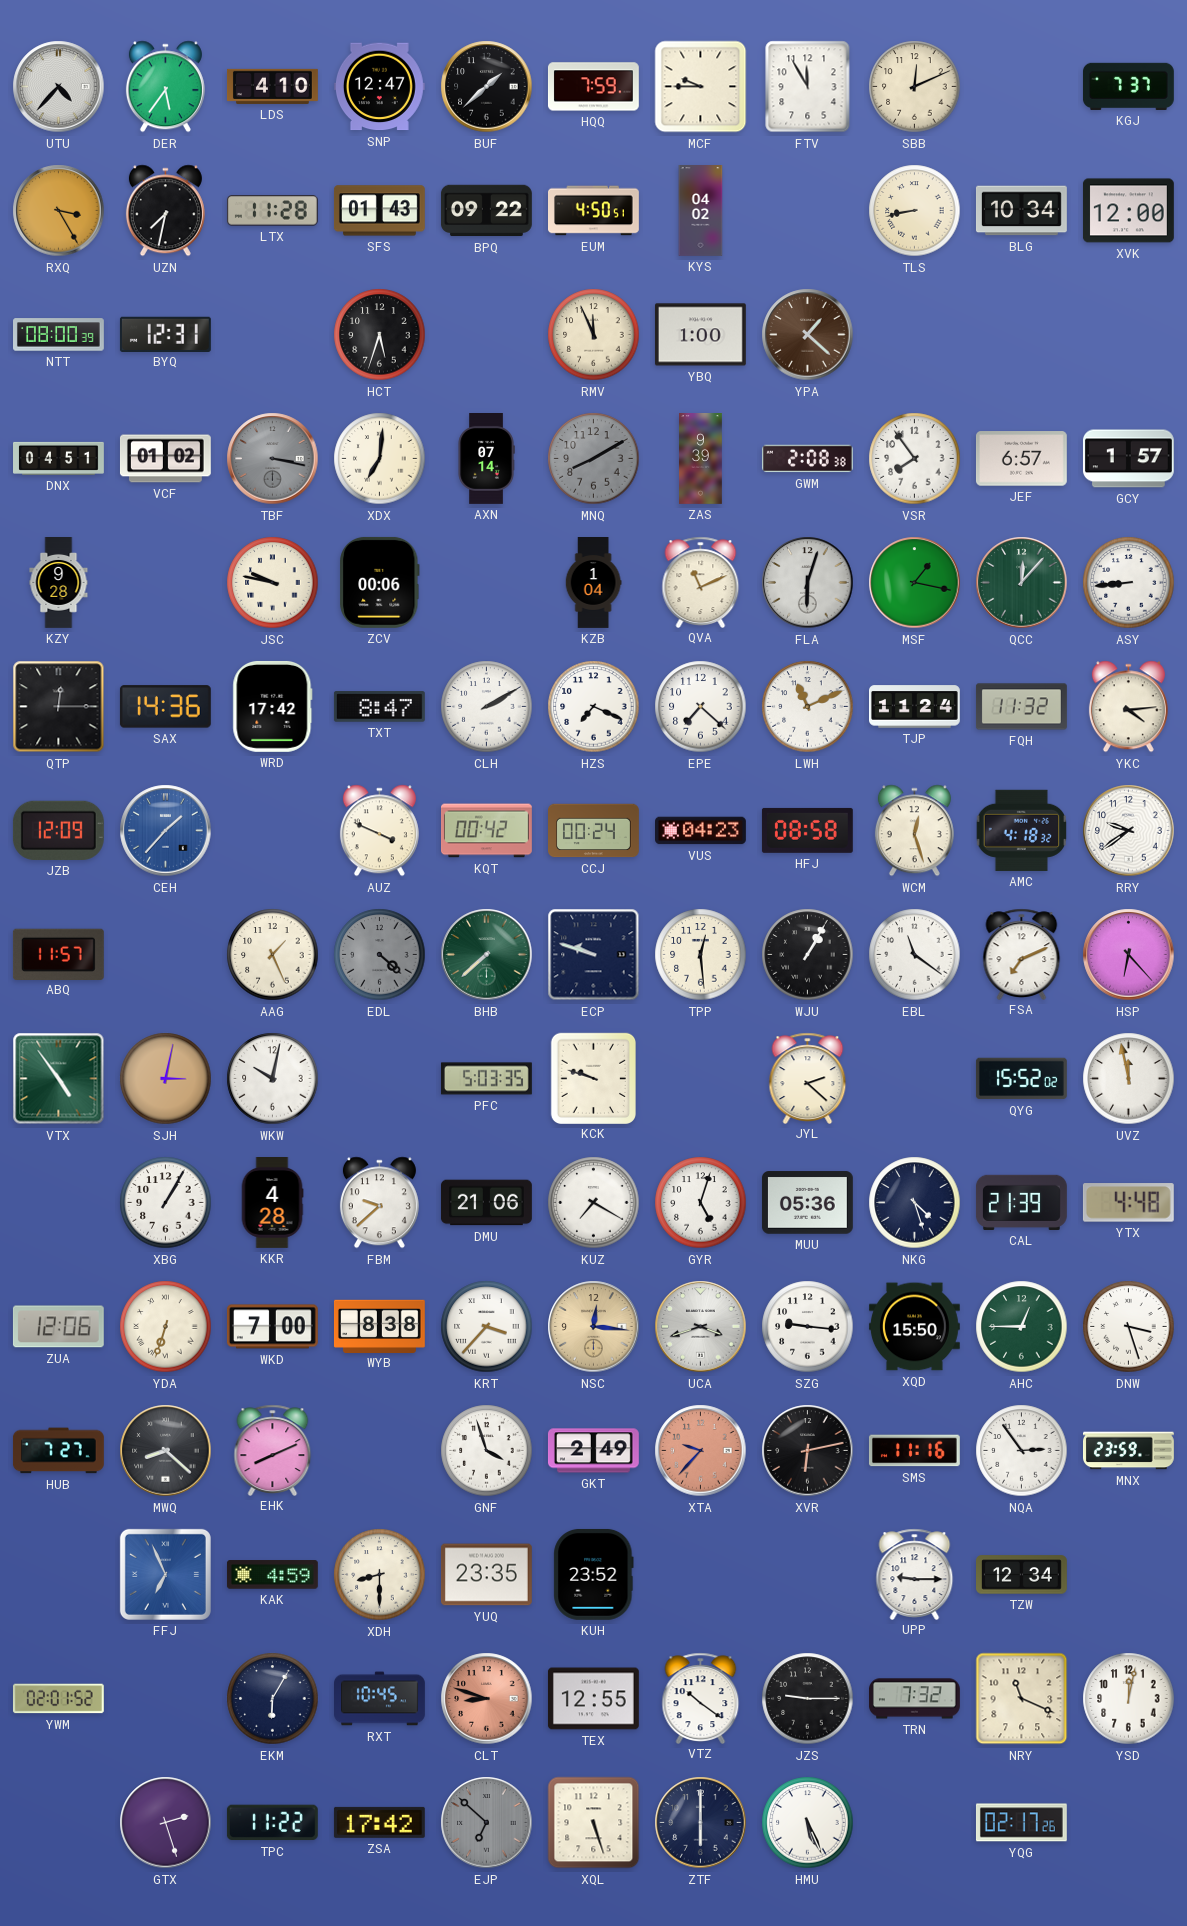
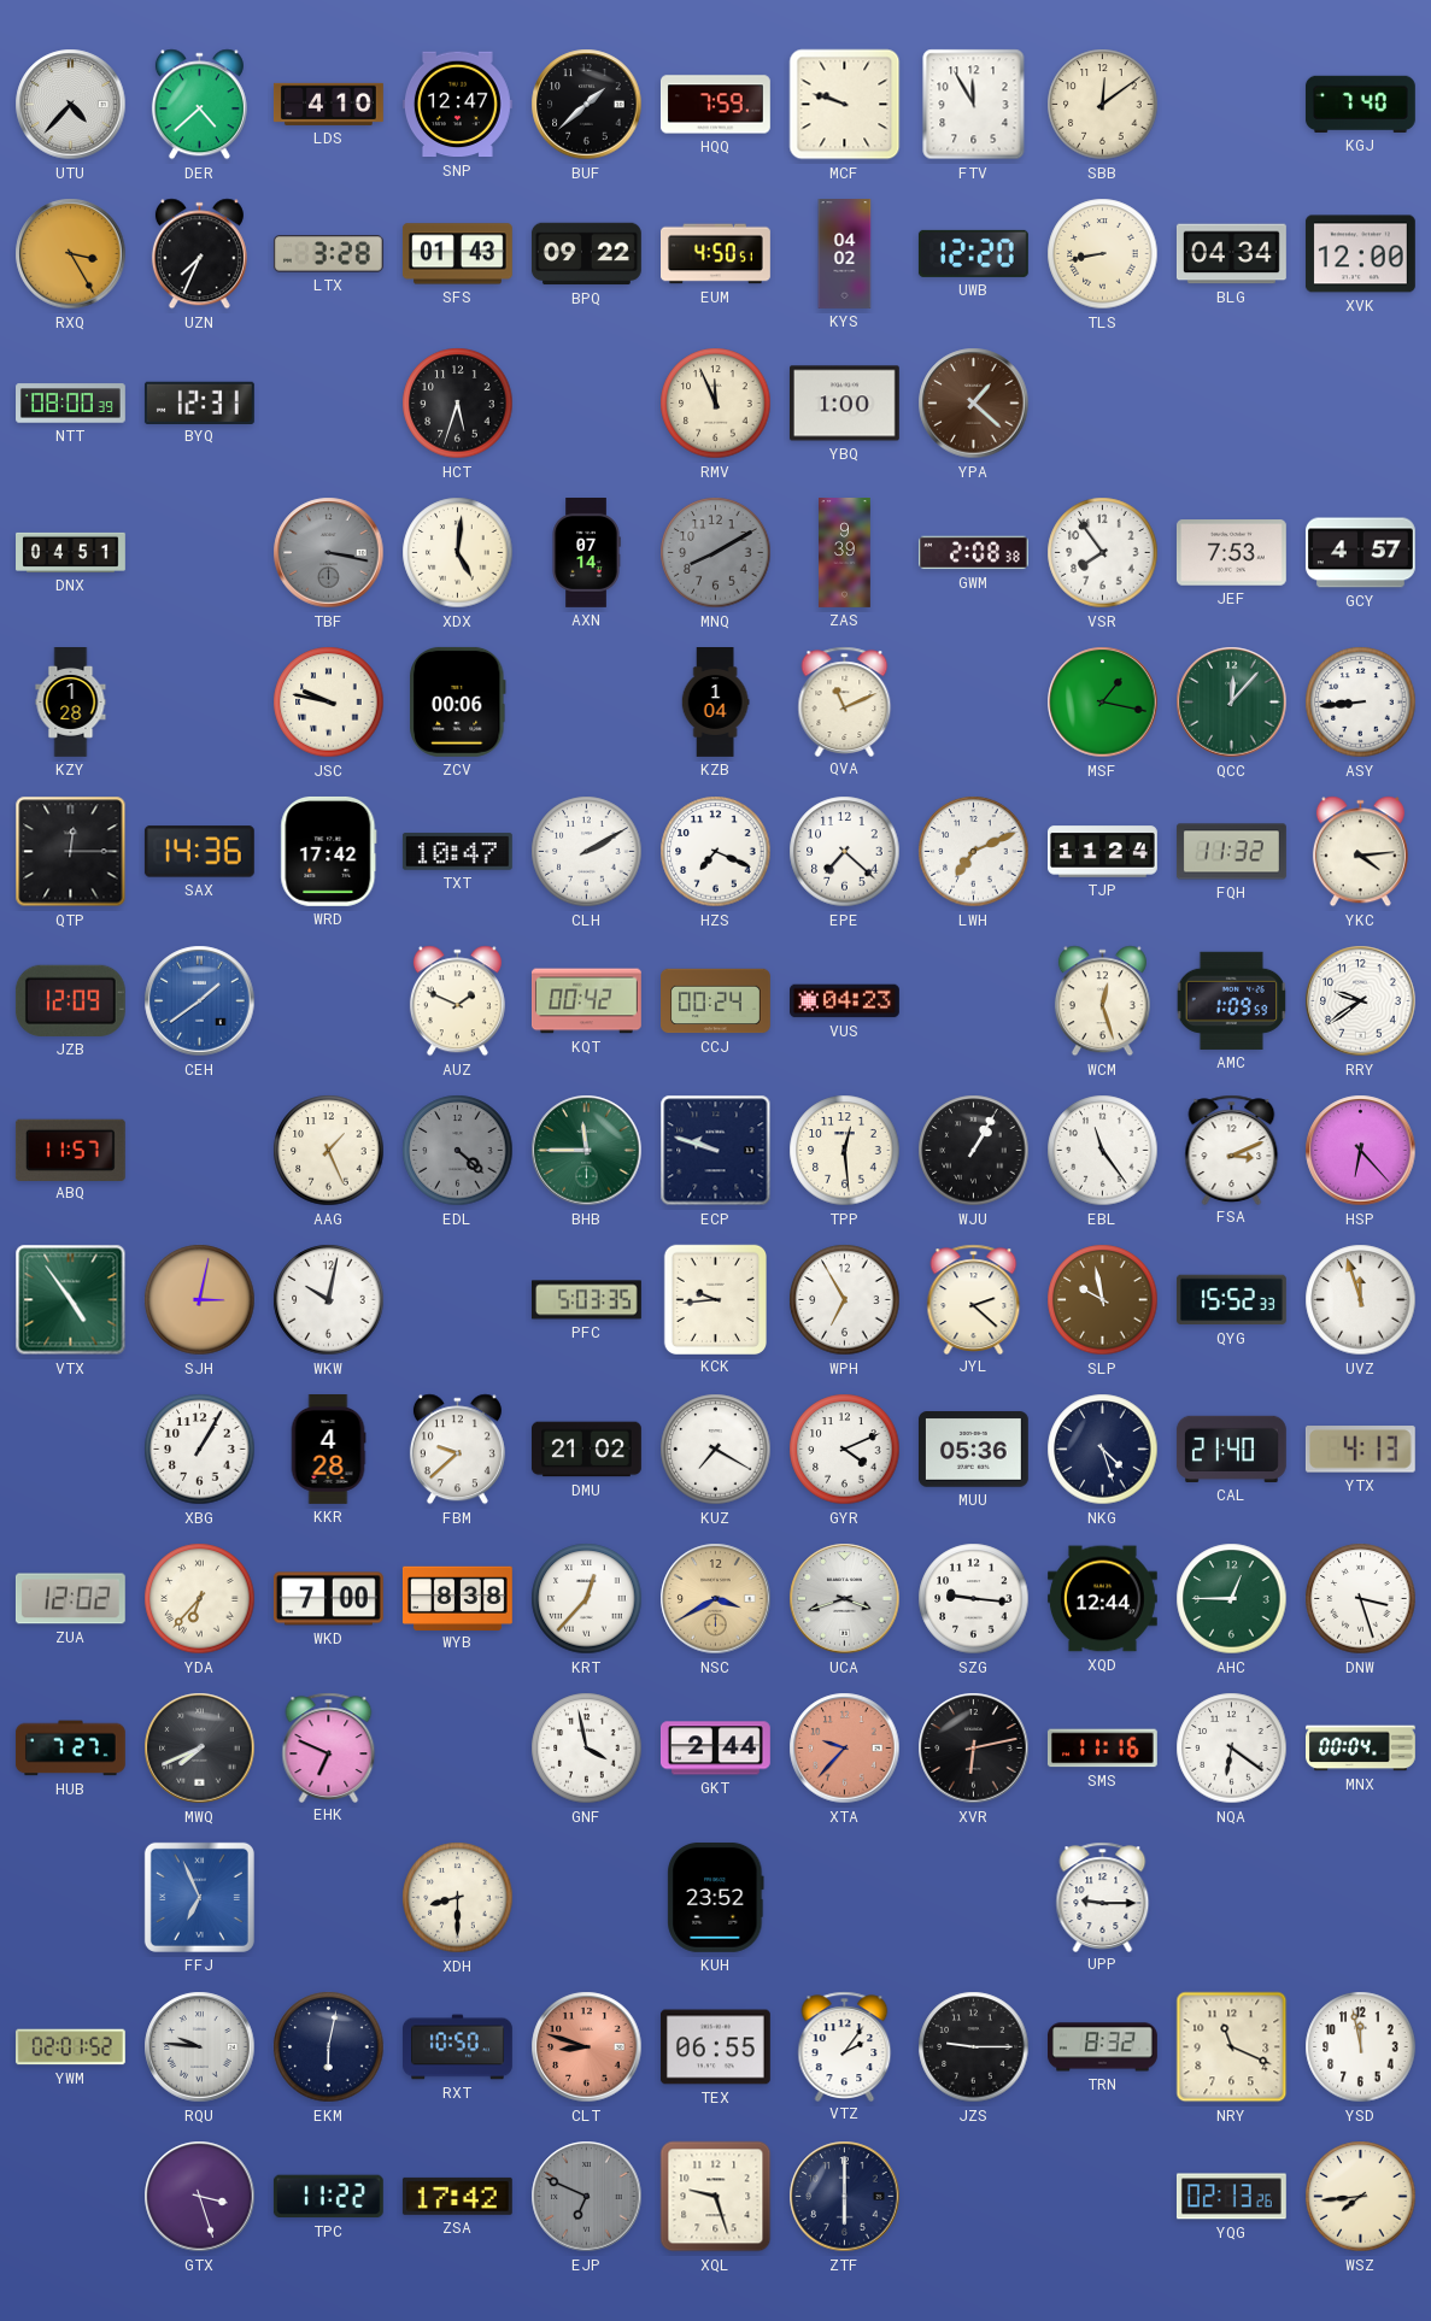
DER: 5:36 -> 4:38
MCF: 9:45 -> 9:48
SBB: 12:11 -> 12:09
KGJ: 7:37 -> 7:40
UZN: 7:32 -> 7:34
LTX: 11:28 -> 3:28
UWB: none -> 12:20
BLG: 10:34 -> 04:34
VCF: 01:02 -> none
XDX: 7:01 -> 5:01
JEF: 6:57 -> 7:53
GCY: 1:57 -> 4:57
KZY: 9:28 -> 1:28
FLA: 6:03 -> none
TXT: 8:47 -> 10:47
LWH: 11:11 -> 7:11
CEH: 1:37 -> 1:39
AUZ: 3:49 -> 1:49
HFJ: 08:58 -> none
AMC: 4:18 -> 1:09
BHB: 7:38 -> 11:45
EBL: 11:21 -> 11:24
FSA: 7:11 -> 3:11
KCK: 9:48 -> 9:44
WPH: none -> 6:55
SLP: none -> 9:58
QYG: 15:52:02 -> 15:52:33
UVZ: 11:58 -> 11:57
DMU: 21:06 -> 21:02
GYR: 5:03 -> 4:11
CAL: 21:39 -> 21:40
YTX: 4:48 -> 4:13
ZUA: 12:06 -> 12:02
YDA: 6:33 -> 6:37
KRT: 3:37 -> 12:37
NSC: 12:16 -> 3:40
XQD: 15:50 -> 12:44
MWQ: 8:22 -> 7:41
EHK: 8:11 -> 6:49
GNF: 3:57 -> 3:58
GKT: 2:49 -> 2:44
NQA: 2:54 -> 6:21
MNX: 23:59 -> 00:04
KAK: 4:59 -> none
YUQ: 23:35 -> none
TZW: 12:34 -> none
RQU: none -> 9:46
EKM: 6:05 -> 6:02
RXT: 10:45 -> 10:50
TEX: 12:55 -> 06:55
VTZ: 10:21 -> 2:06
TRN: 7:32 -> 8:32
YSD: 12:02 -> 11:58
GTX: 2:27 -> 3:27
EJP: 6:52 -> 6:49
XQL: 5:27 -> 9:27
HMU: 5:26 -> none
YQG: 02:17 -> 02:13
WSZ: none -> 7:44
